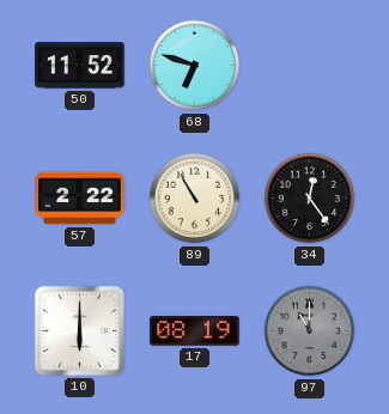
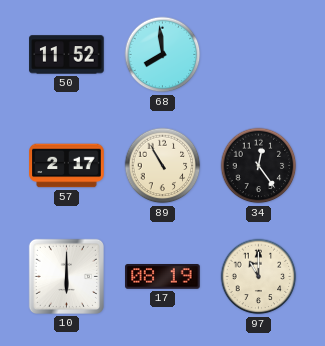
68: 6:48 -> 7:59
57: 2:22 -> 2:17
97 dial: grey -> cream
